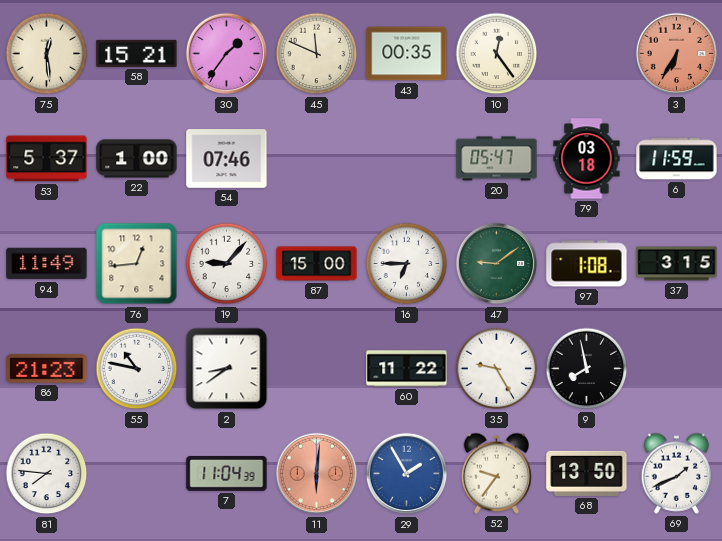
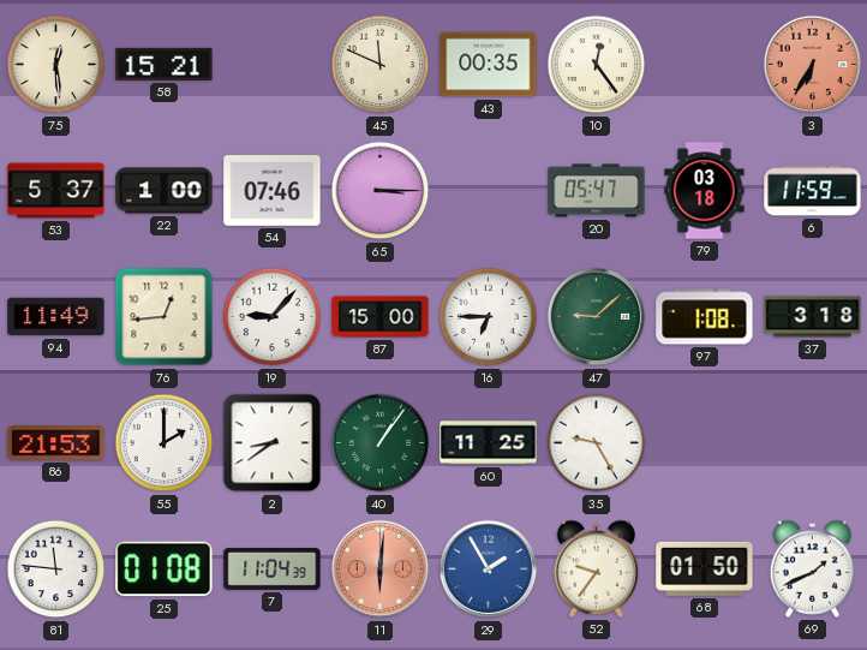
30: 1:36 -> none
65: none -> 3:15
47: 9:09 -> 9:08
37: 3:15 -> 3:18
86: 21:23 -> 21:53
55: 10:47 -> 2:00
40: none -> 1:06
60: 11:22 -> 11:25
9: 7:58 -> none
81: 7:46 -> 11:46
25: none -> 01:08
68: 13:50 -> 01:50
